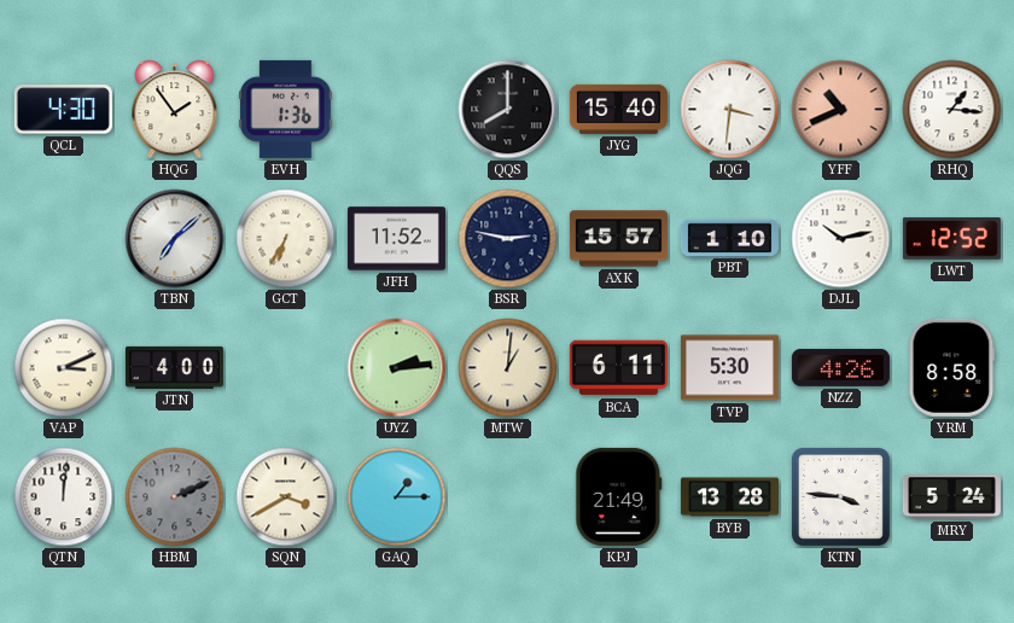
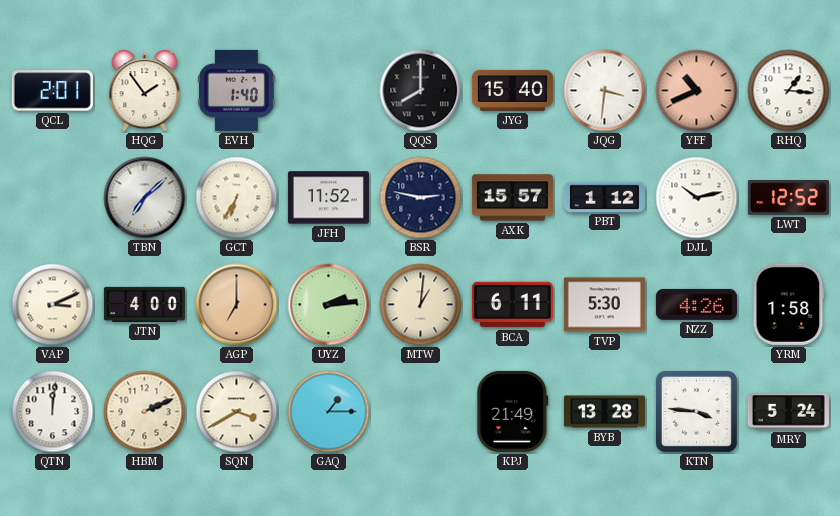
QCL: 4:30 -> 2:01
EVH: 1:36 -> 1:40
PBT: 1:10 -> 1:12
AGP: none -> 7:00
YRM: 8:58 -> 1:58
HBM dial: grey -> cream
